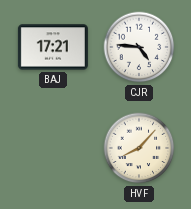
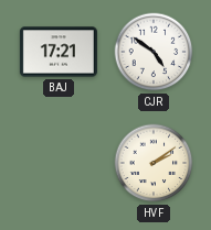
CJR: 4:46 -> 4:51
HVF: 8:07 -> 2:09
